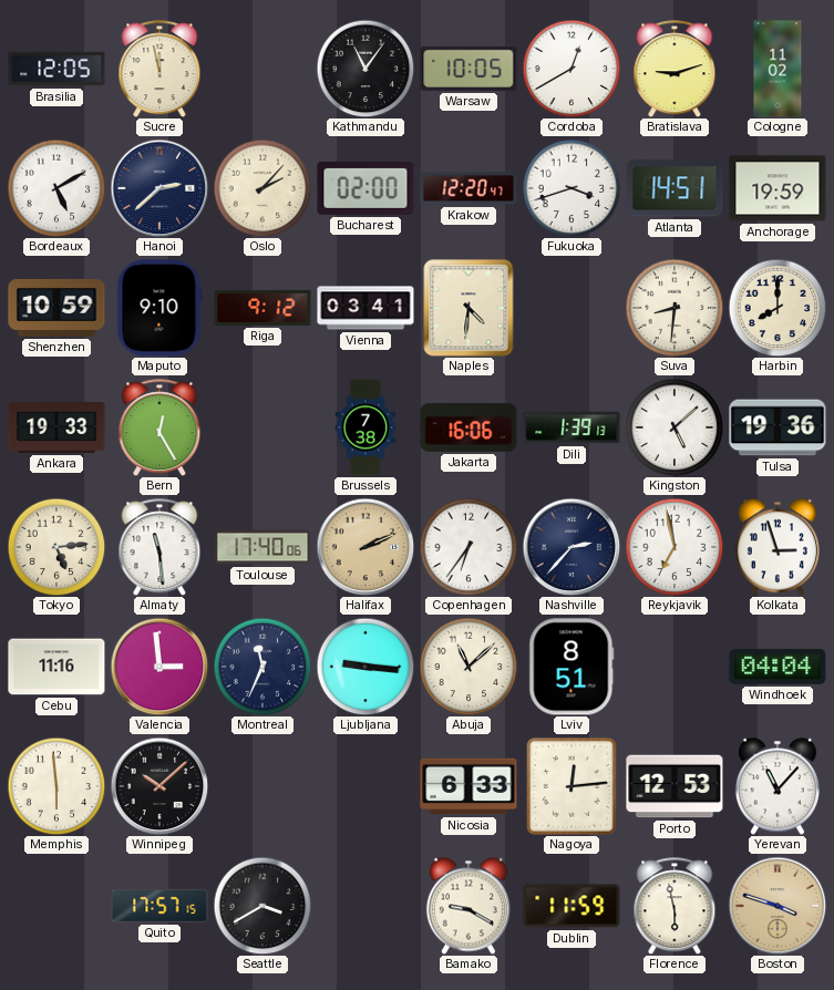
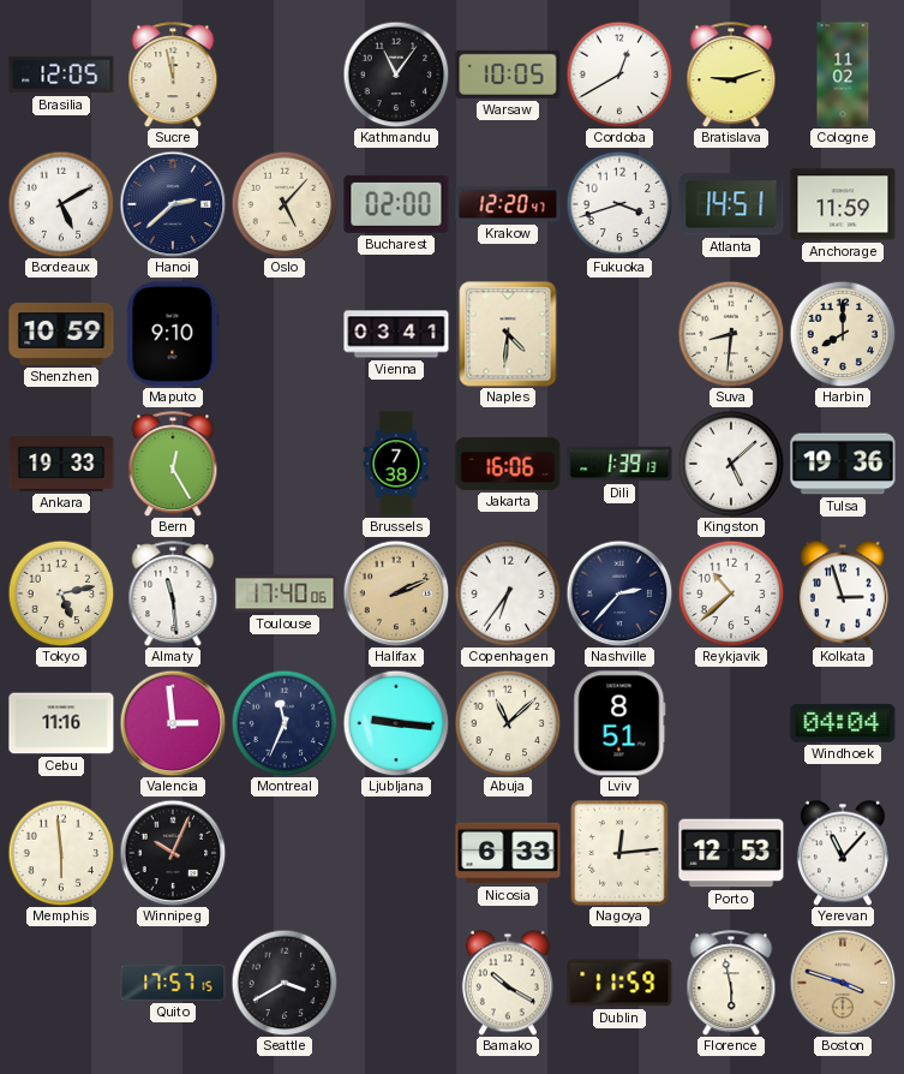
Oslo: 2:07 -> 5:07
Anchorage: 19:59 -> 11:59
Riga: 9:12 -> none
Tokyo: 5:14 -> 5:13
Reykjavik: 6:58 -> 10:38
Winnipeg: 10:08 -> 10:04
Bamako: 9:20 -> 10:20
